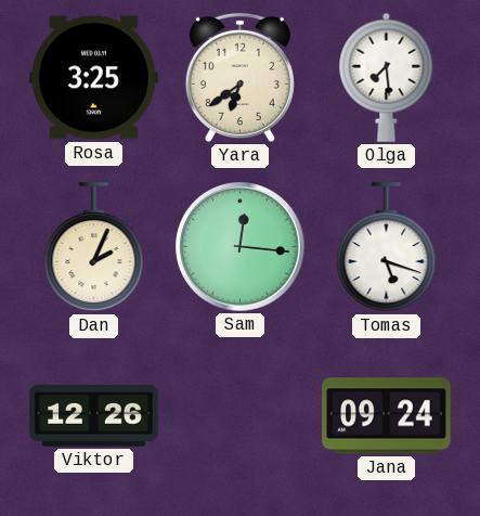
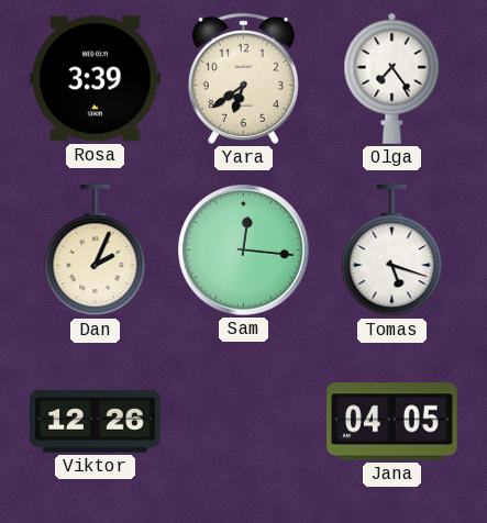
Rosa: 3:25 -> 3:39
Olga: 7:29 -> 7:24
Jana: 09:24 -> 04:05
